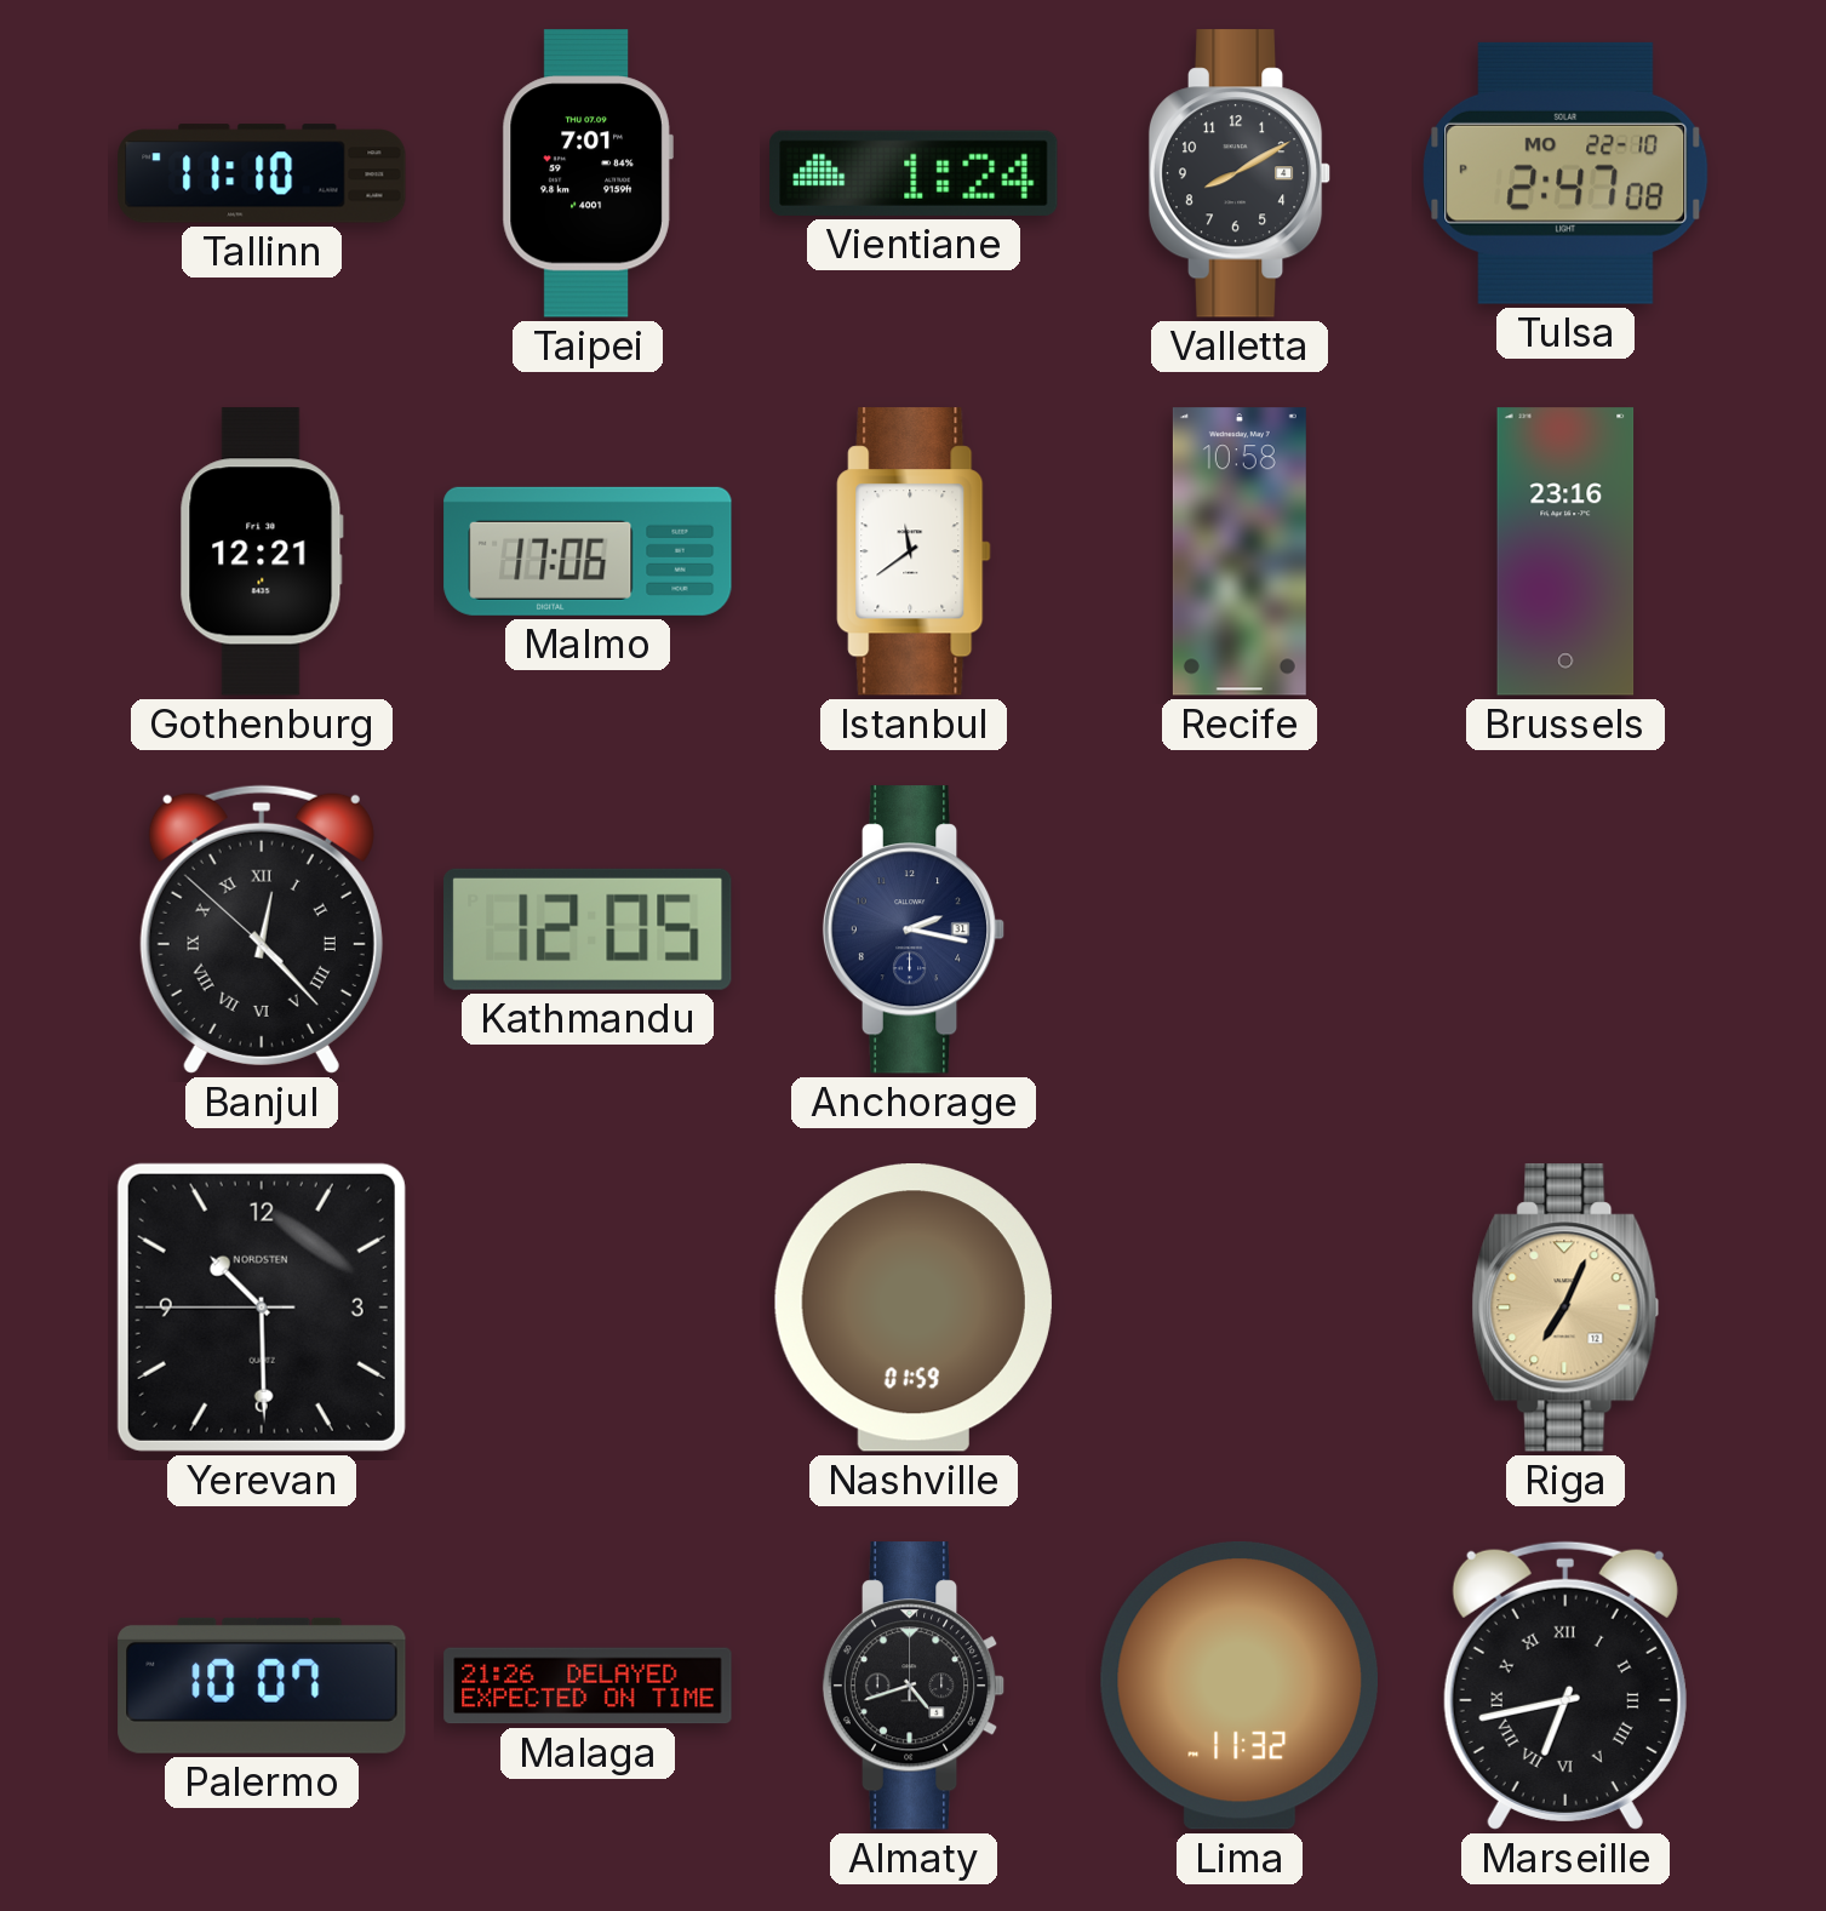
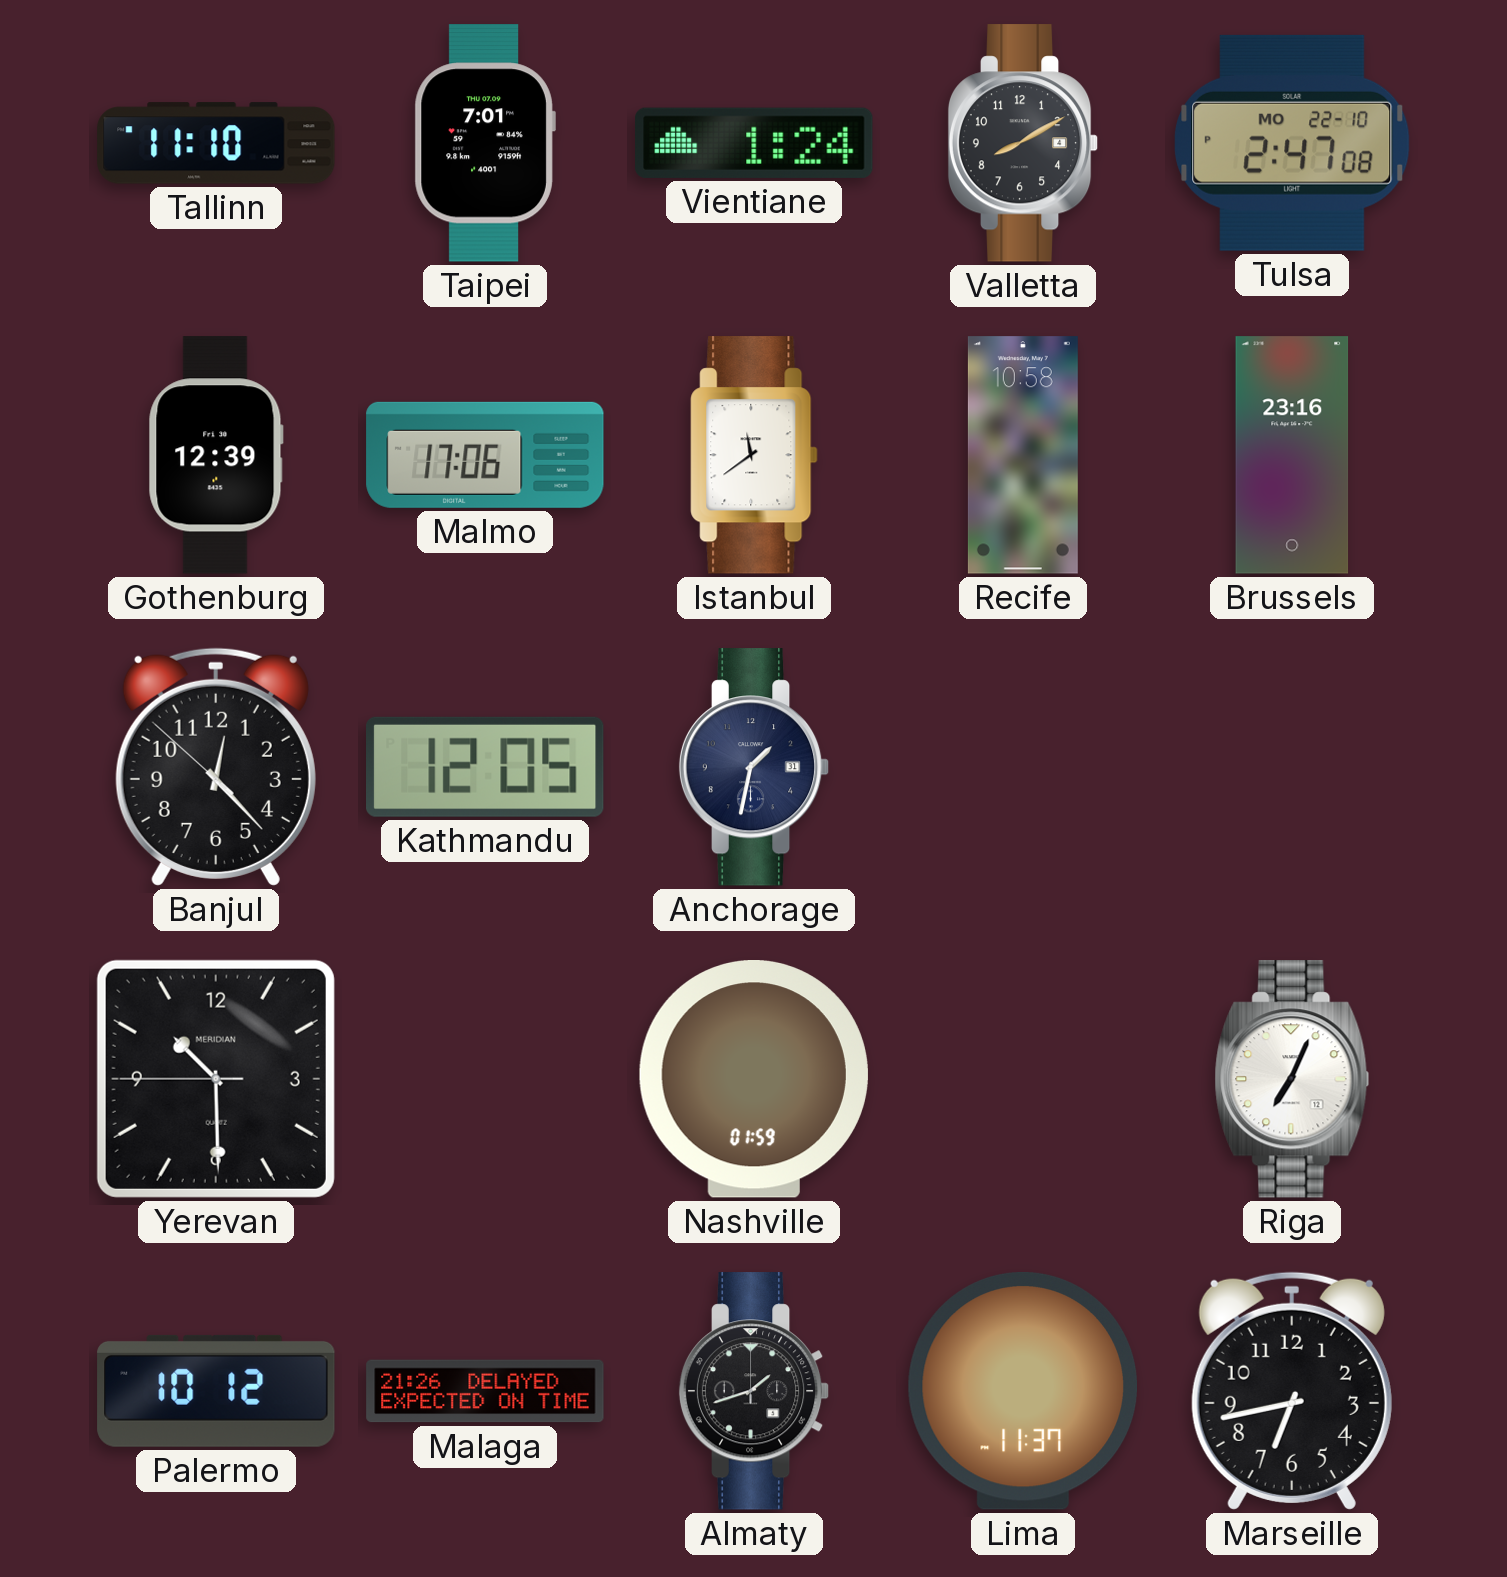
Gothenburg: 12:21 -> 12:39
Banjul numerals: Roman -> Arabic
Anchorage: 2:17 -> 1:32
Yerevan brand: NORDSTEN -> MERIDIAN
Riga dial: champagne -> white
Palermo: 10:07 -> 10:12
Almaty: 4:42 -> 1:42
Lima: 11:32 -> 11:37
Marseille numerals: Roman -> Arabic
